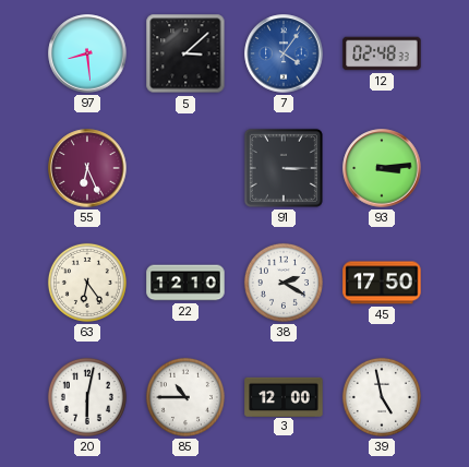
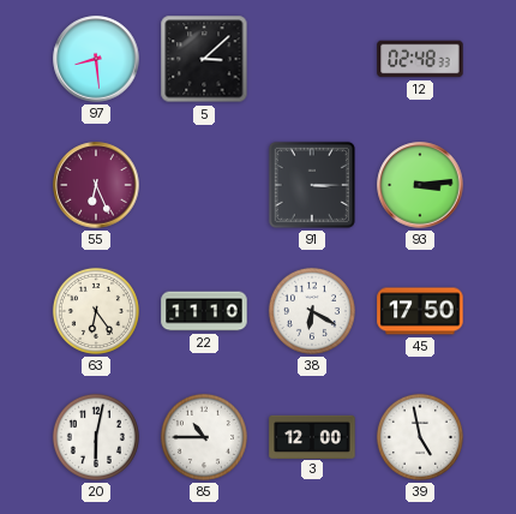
7: 4:06 -> none
22: 12:10 -> 11:10
38: 2:20 -> 6:20
